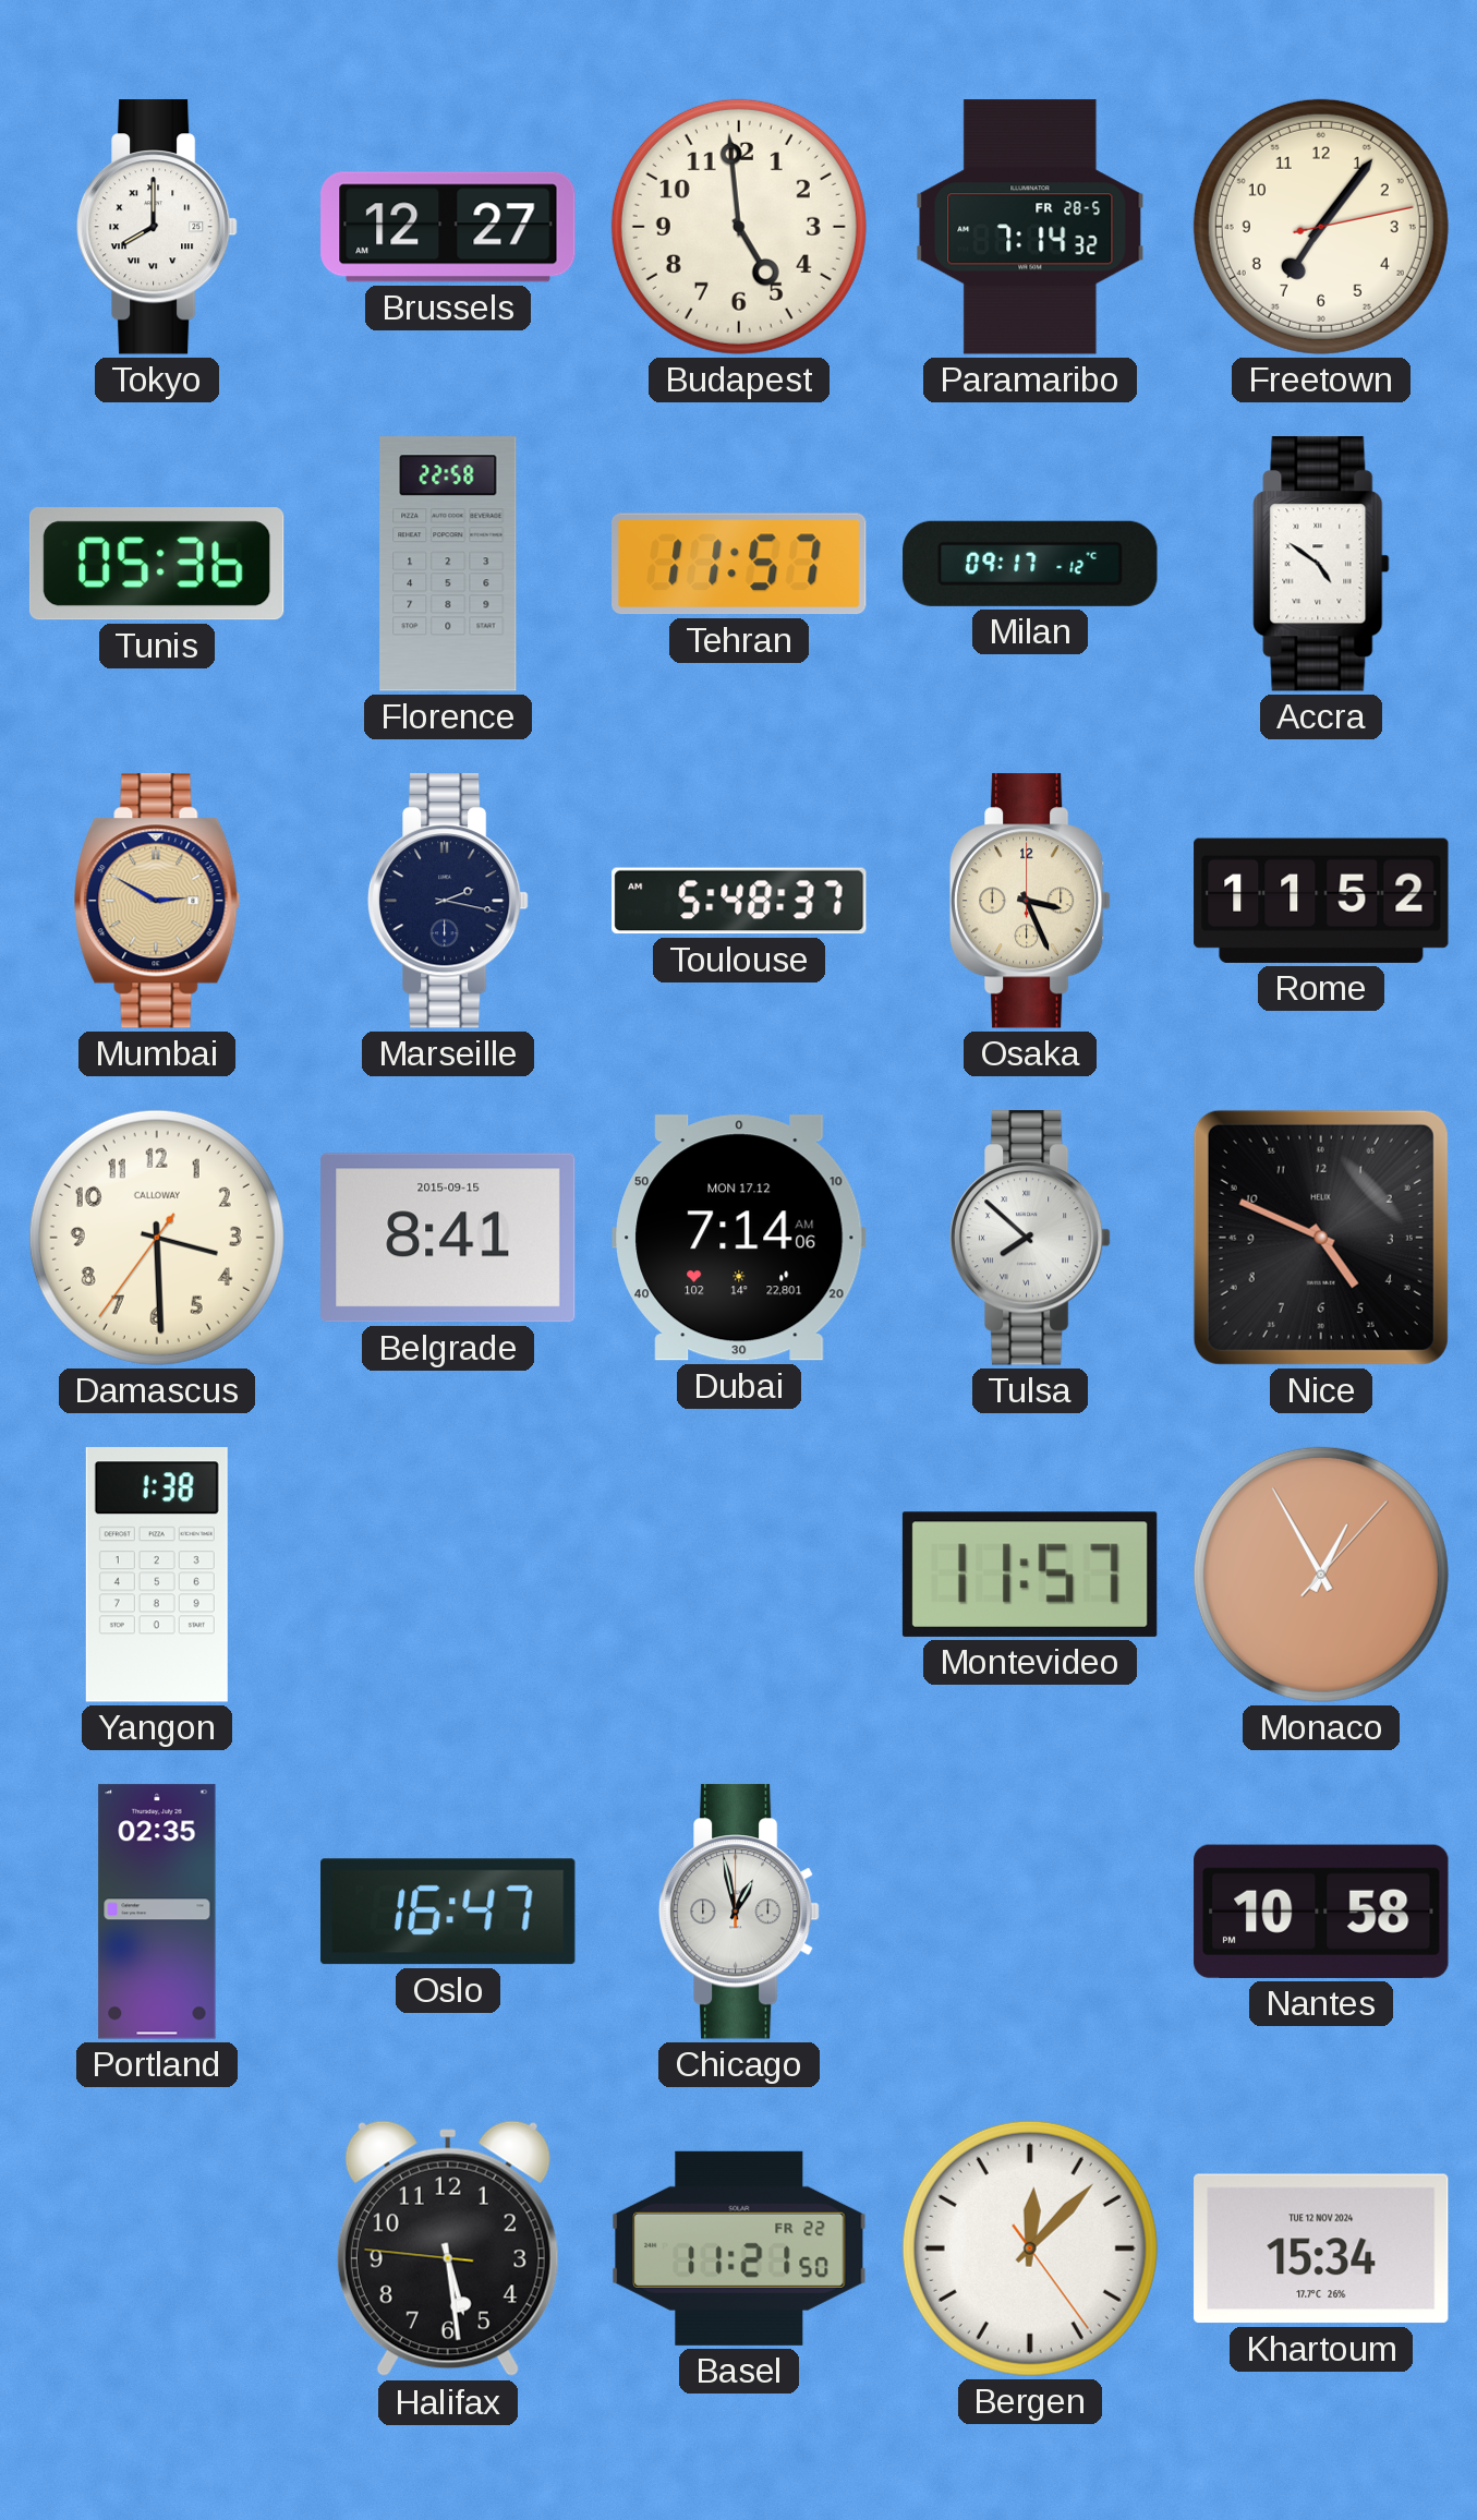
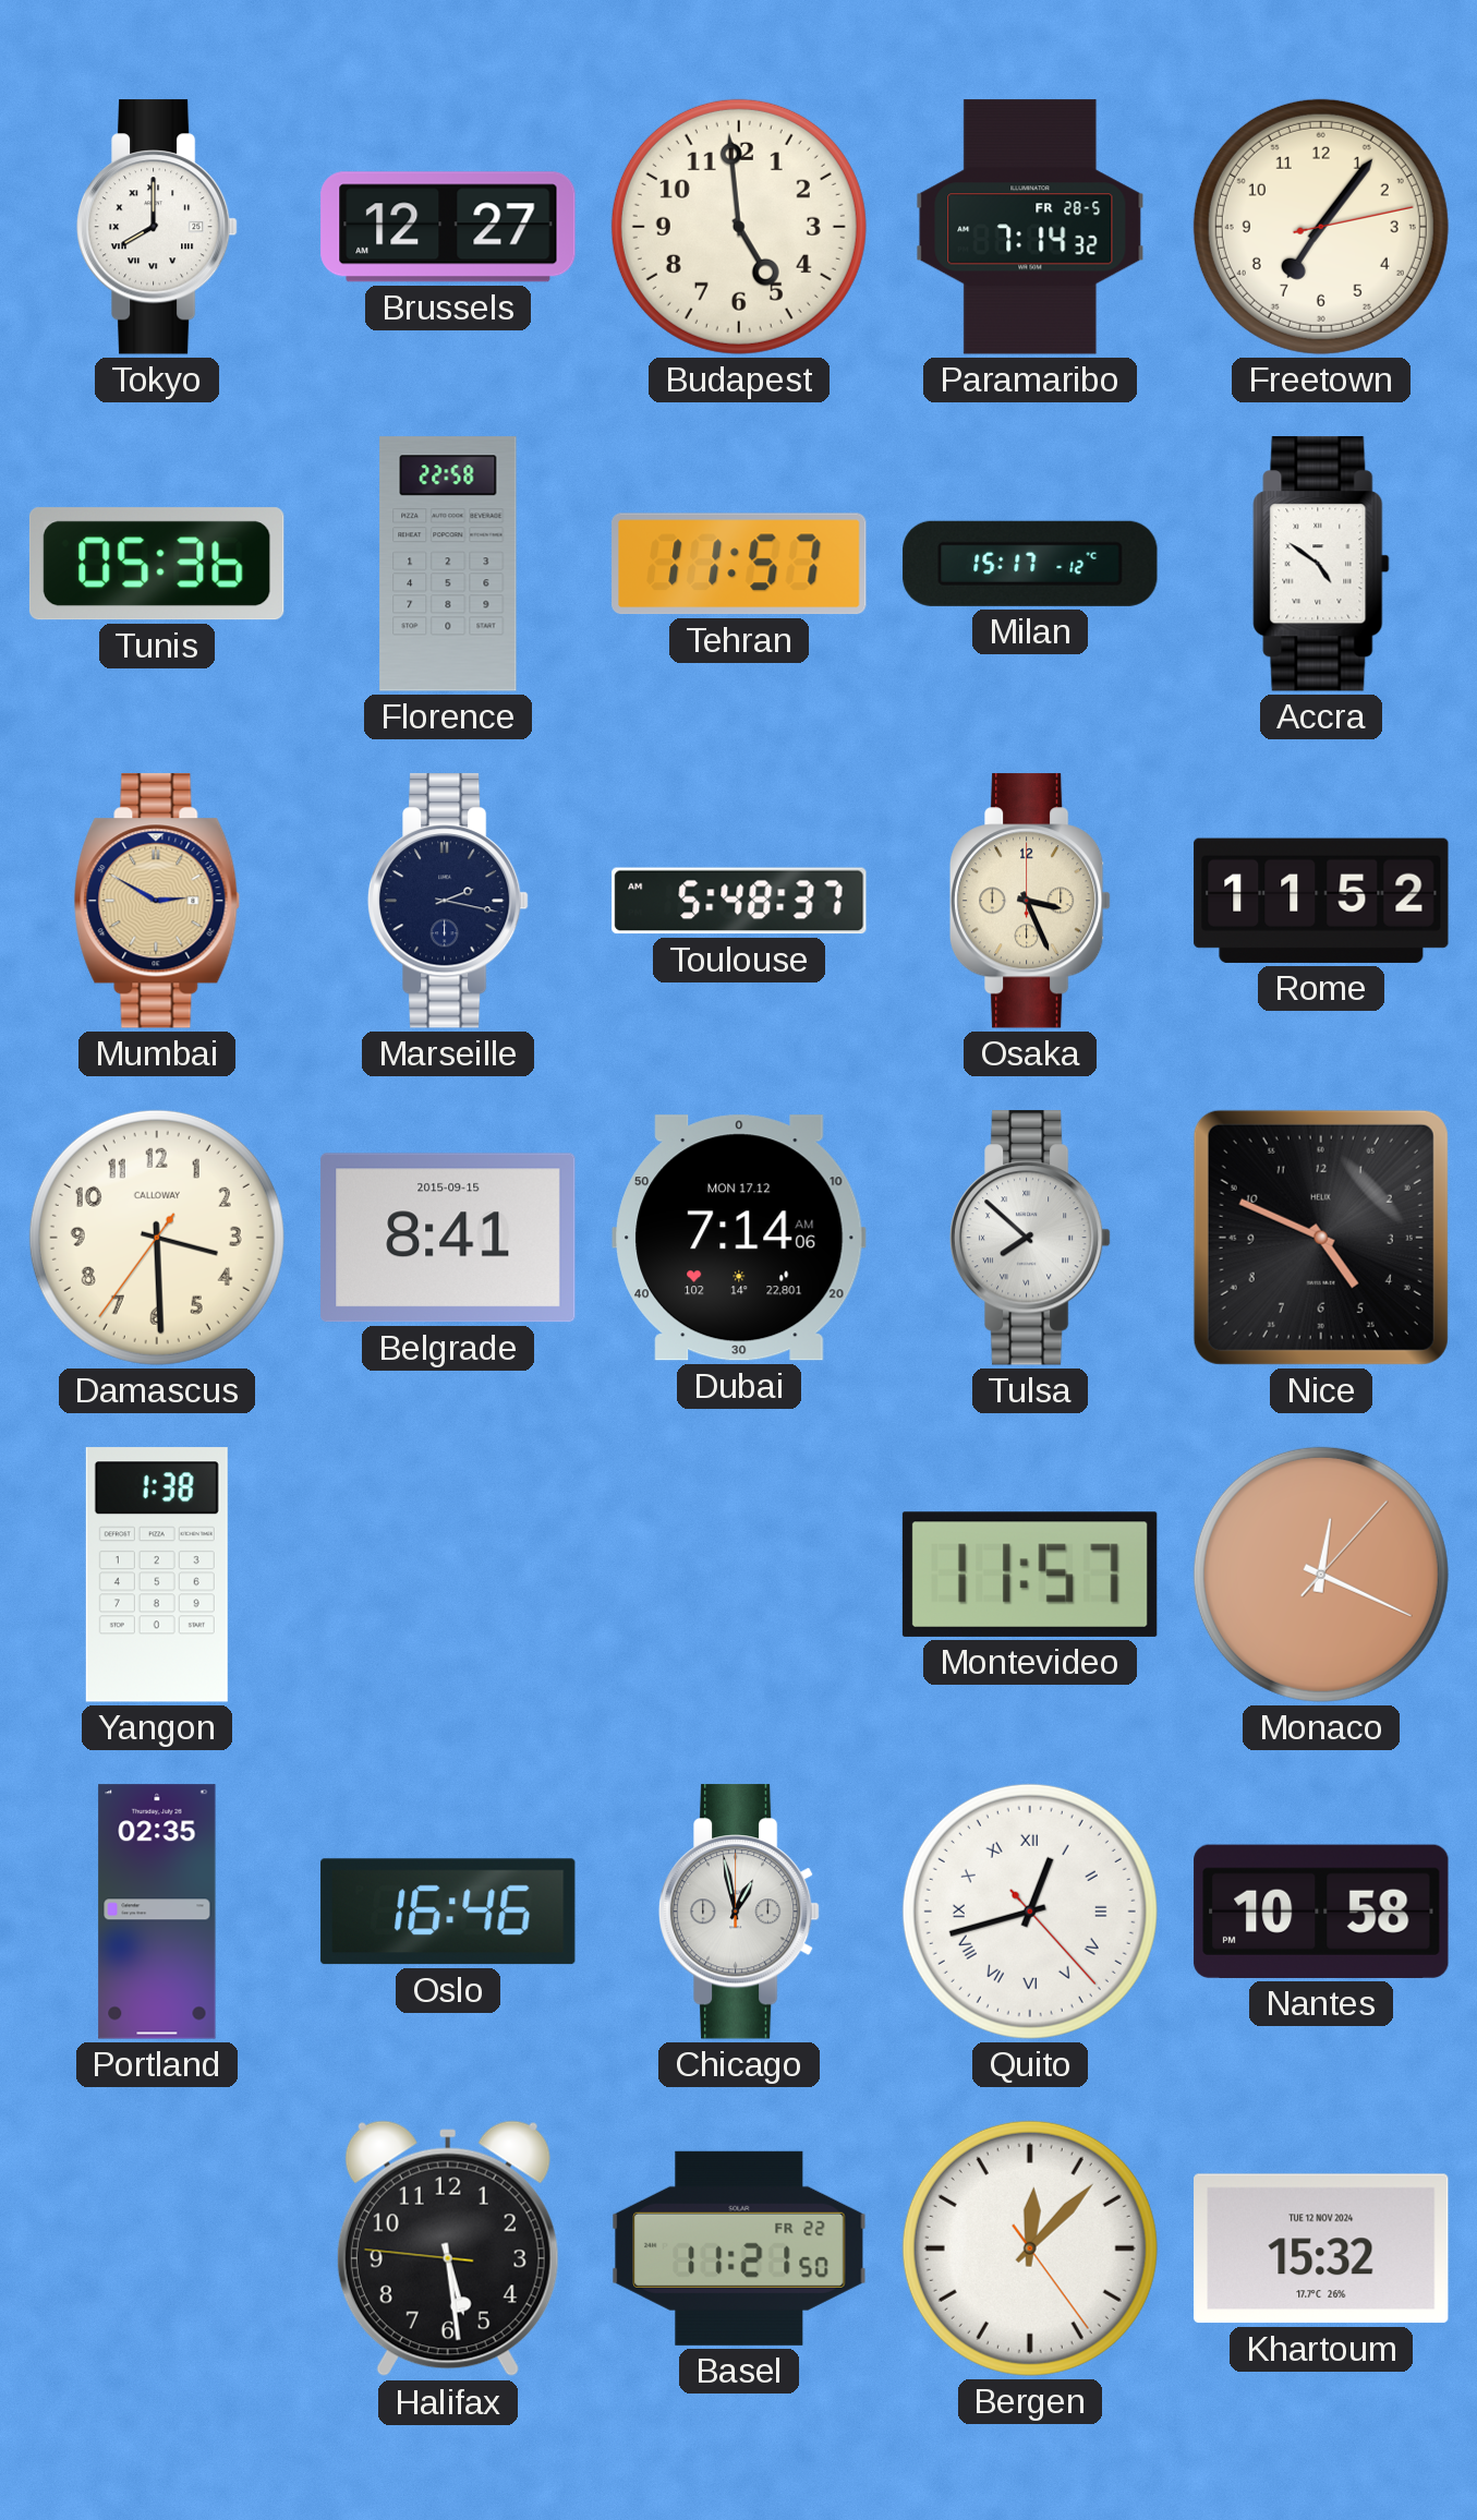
Milan: 09:17 -> 15:17
Monaco: 12:55 -> 12:19
Oslo: 16:47 -> 16:46
Quito: none -> 12:42
Khartoum: 15:34 -> 15:32
